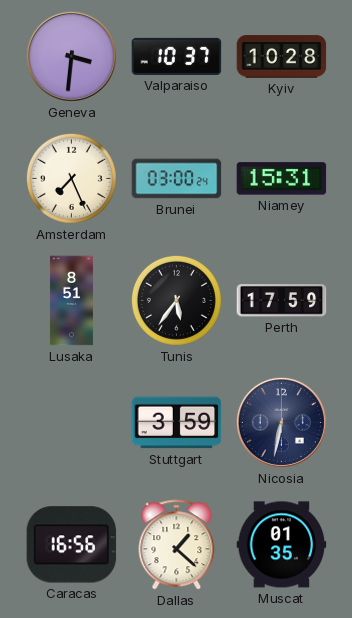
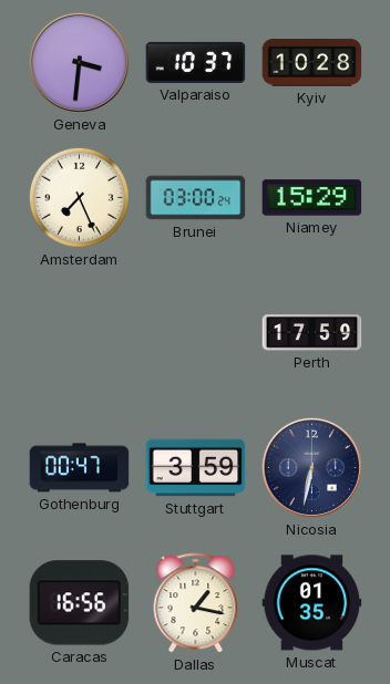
Niamey: 15:31 -> 15:29
Lusaka: 8:51 -> none
Tunis: 5:36 -> none
Gothenburg: none -> 00:47
Dallas: 1:22 -> 1:17
